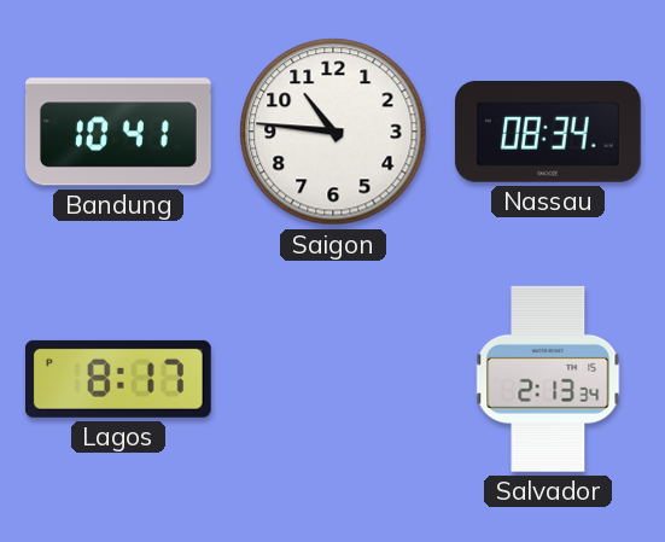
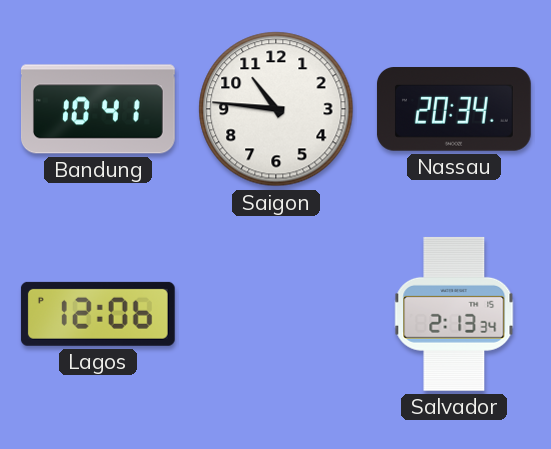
Nassau: 08:34 -> 20:34
Lagos: 8:17 -> 12:06
